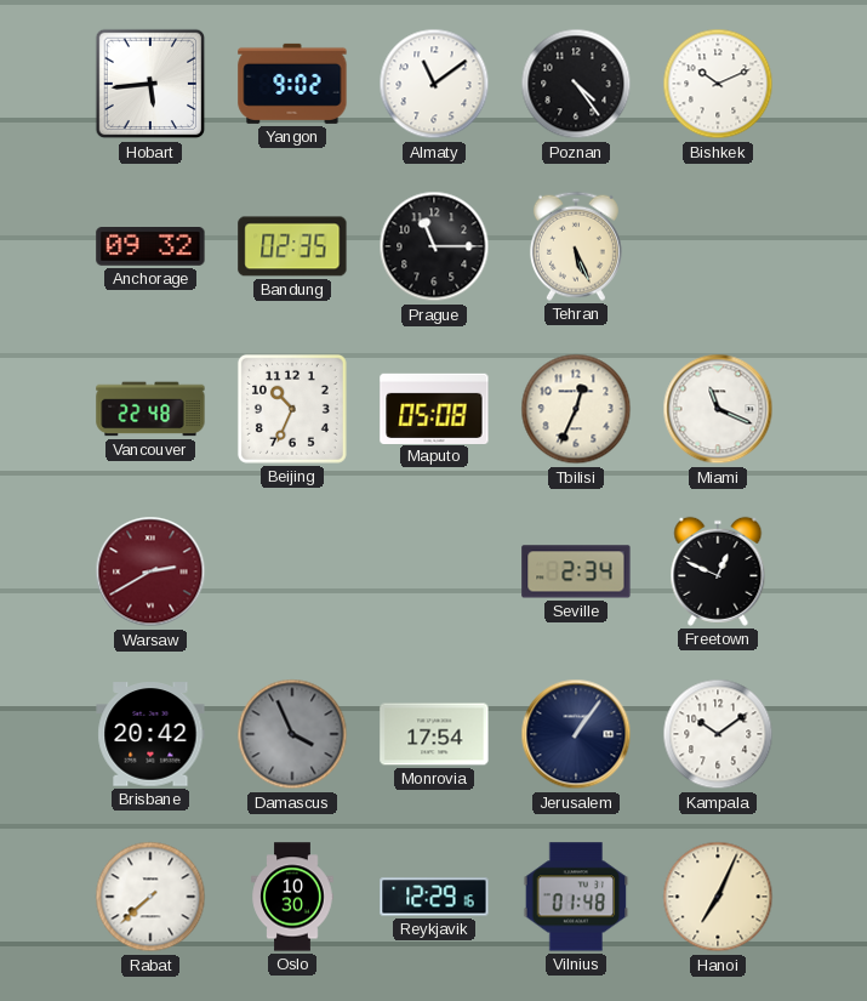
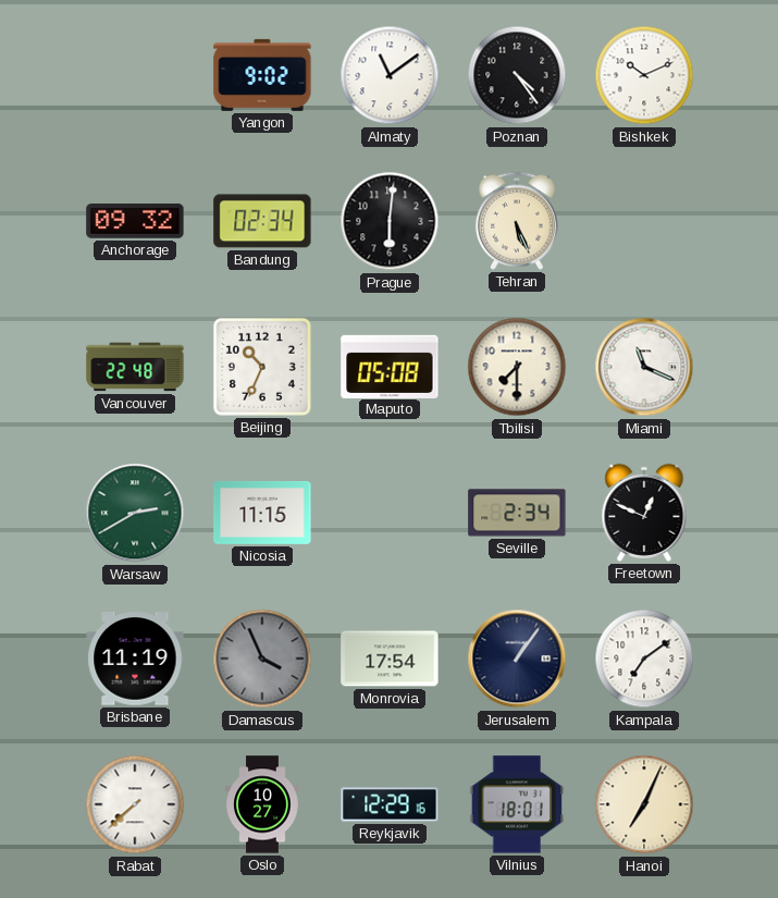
Hobart: 5:44 -> none
Bandung: 02:35 -> 02:34
Prague: 11:15 -> 6:01
Tbilisi: 12:34 -> 7:30
Warsaw dial: burgundy -> green
Nicosia: none -> 11:15
Brisbane: 20:42 -> 11:19
Kampala: 10:09 -> 7:09
Oslo: 10:30 -> 10:27
Vilnius: 01:48 -> 18:01
